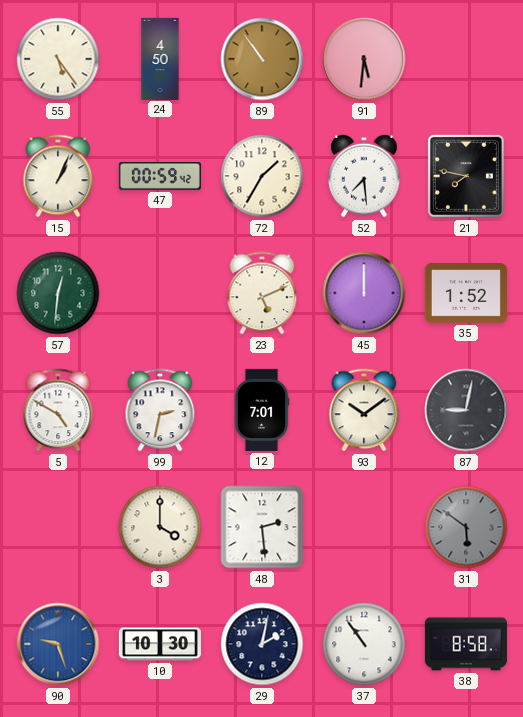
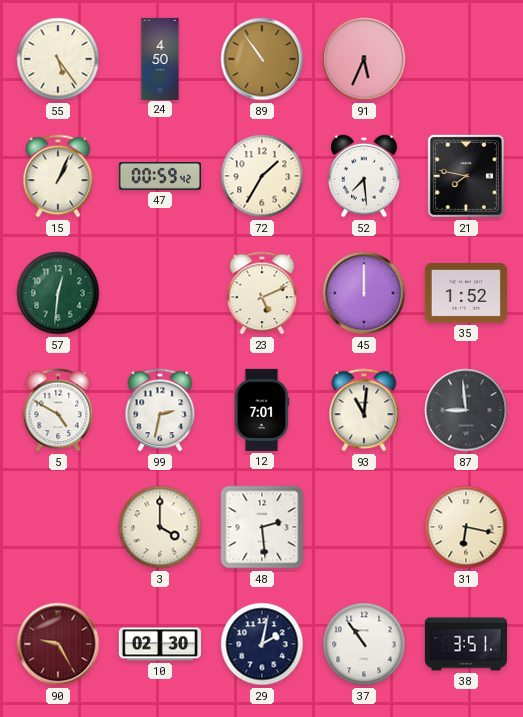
91: 5:31 -> 5:34
93: 10:09 -> 11:01
87: 9:02 -> 8:59
31: 5:51 -> 6:17
31 dial: grey -> cream
90: 9:27 -> 9:25
90 dial: blue -> burgundy
10: 10:30 -> 02:30
38: 8:58 -> 3:51
